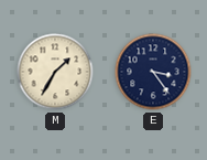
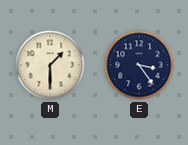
M: 1:35 -> 1:30
